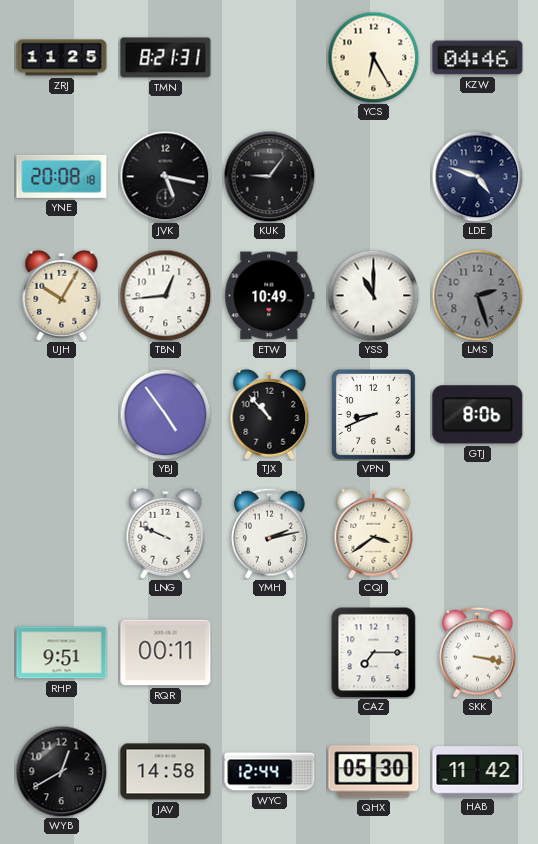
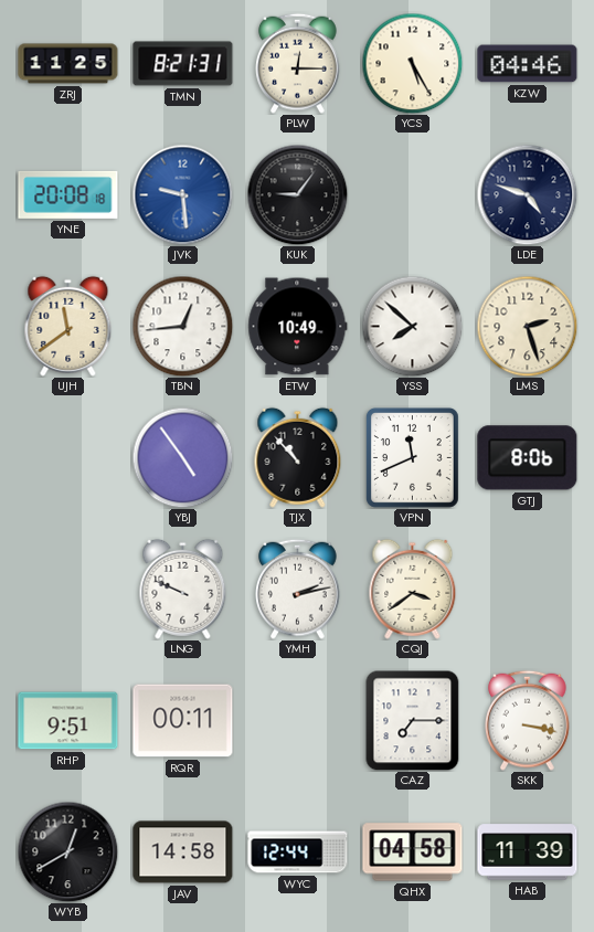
PLW: none -> 12:15
YCS: 6:25 -> 5:25
JVK: 5:17 -> 9:29
JVK dial: black -> blue
UJH: 10:05 -> 11:39
YSS: 11:00 -> 7:52
LMS dial: grey -> cream
VPN: 8:41 -> 11:41
QHX: 05:30 -> 04:58
HAB: 11:42 -> 11:39
